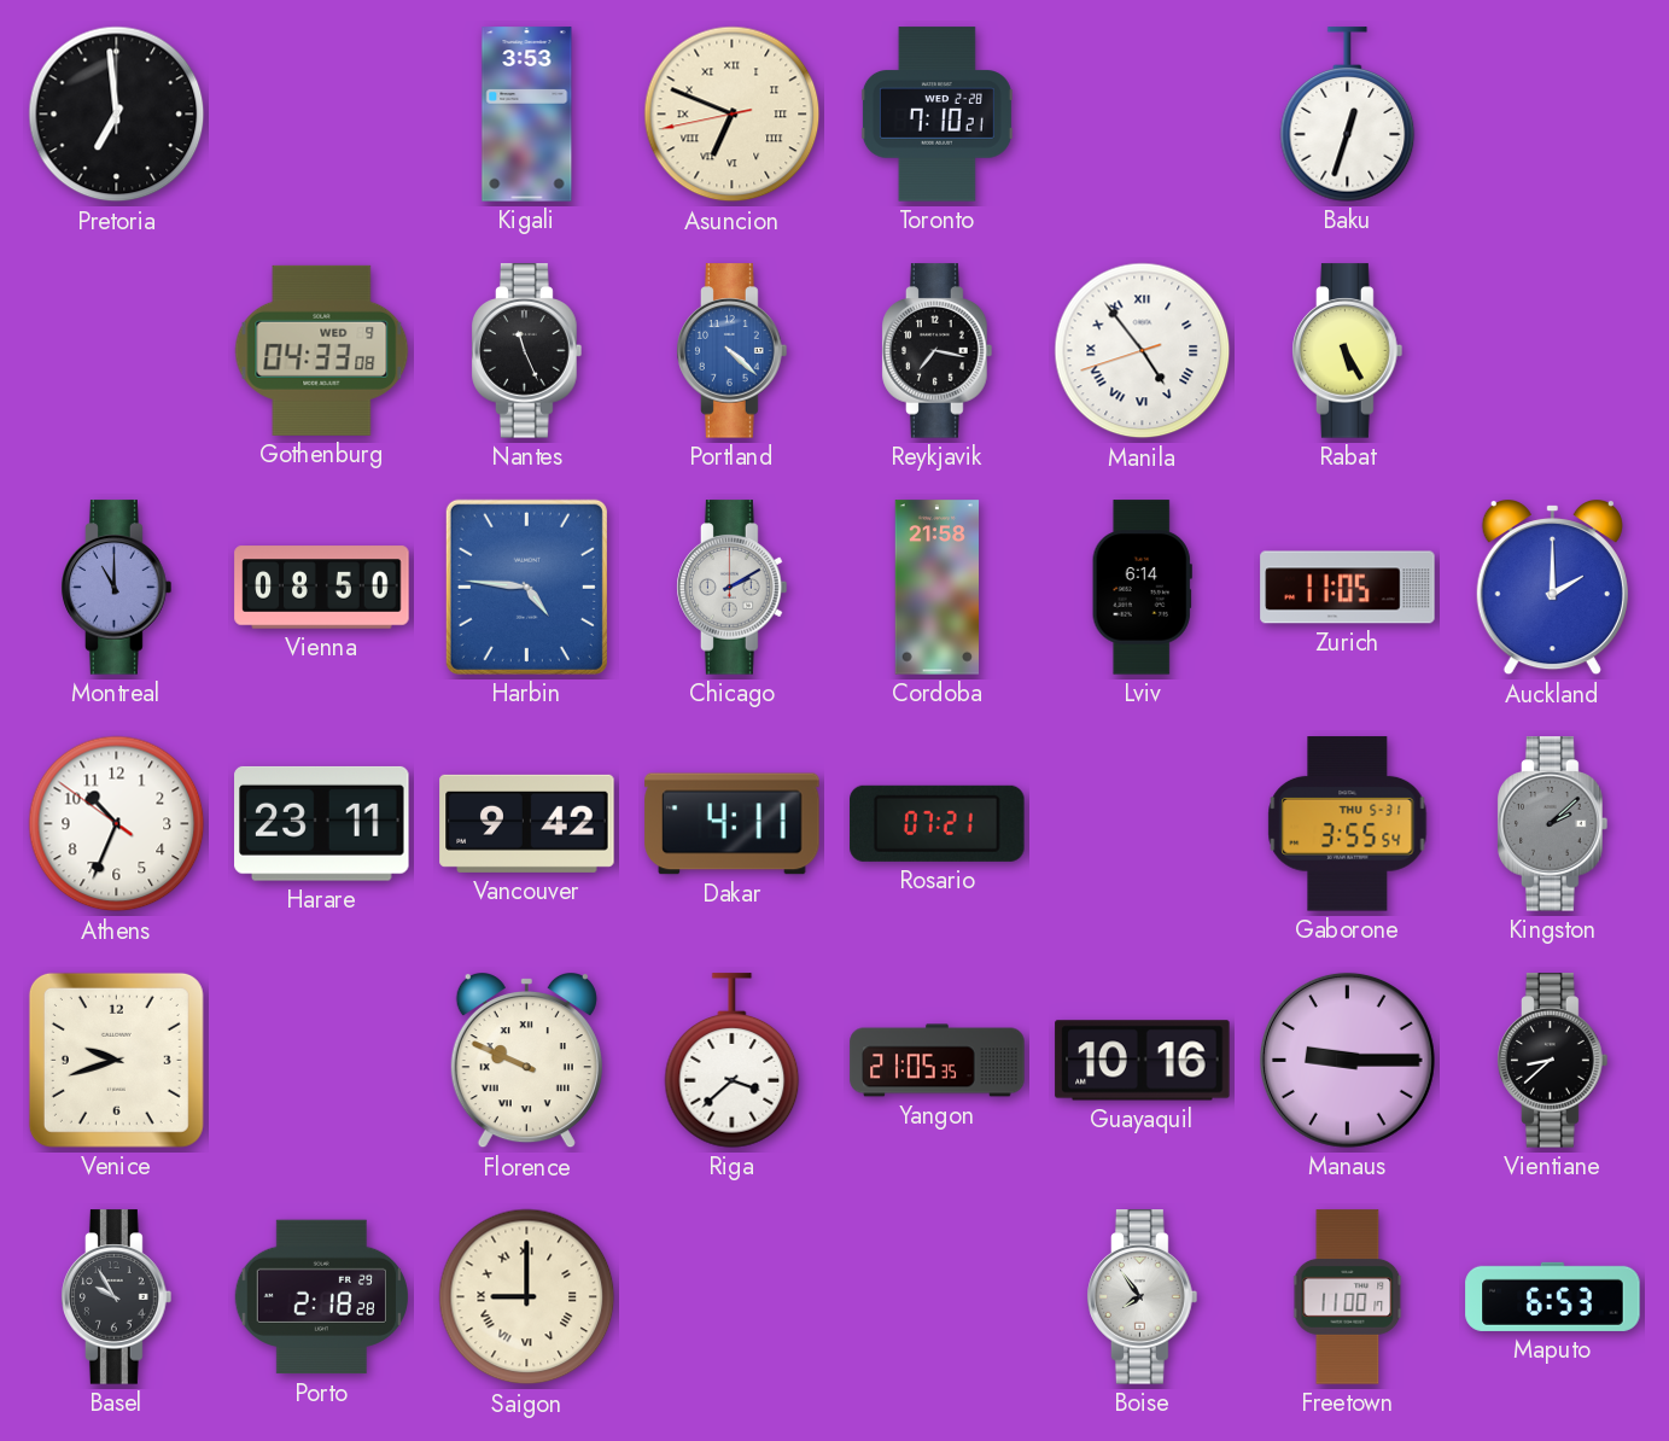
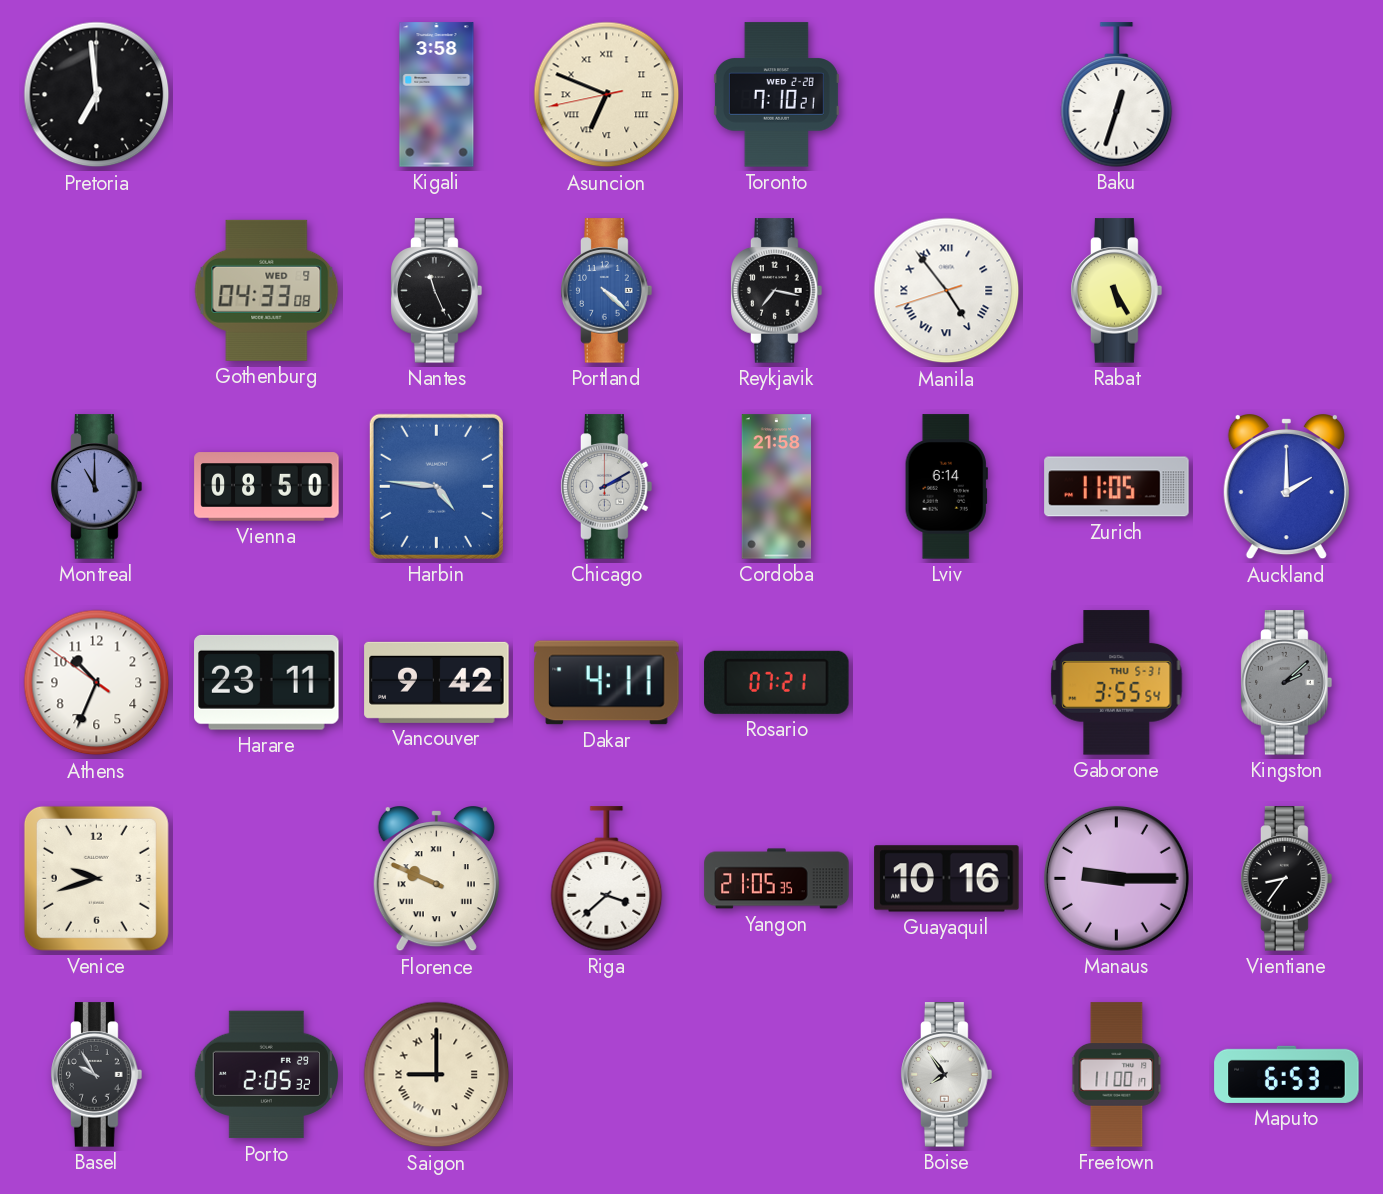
Kigali: 3:53 -> 3:58
Vientiane: 8:38 -> 8:36
Porto: 2:18 -> 2:05
